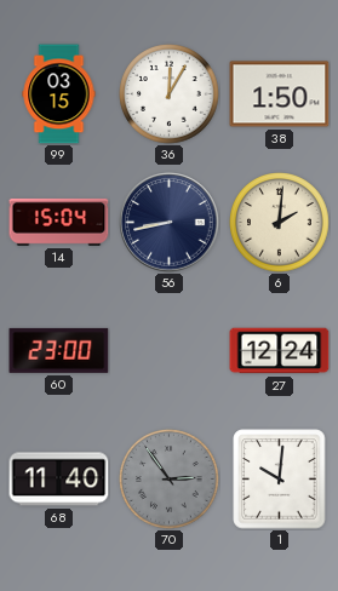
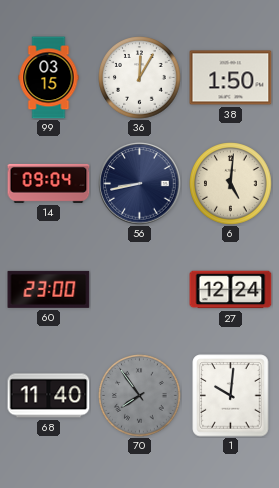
14: 15:04 -> 09:04
6: 2:01 -> 5:01
70: 2:54 -> 7:54
